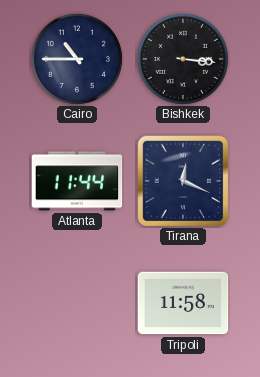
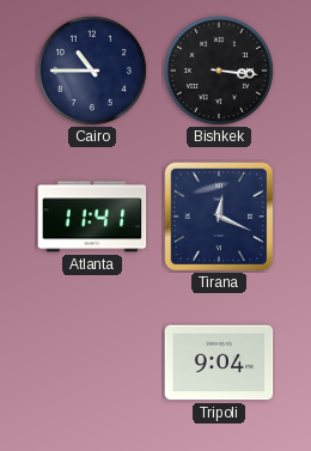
Atlanta: 11:44 -> 11:41
Tripoli: 11:58 -> 9:04
